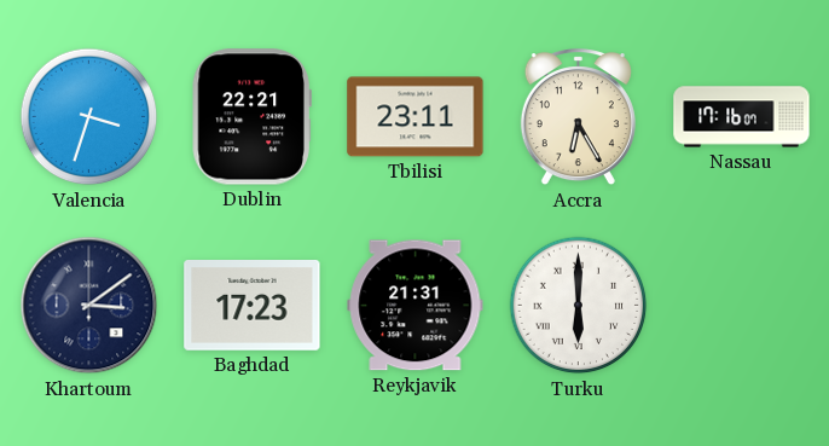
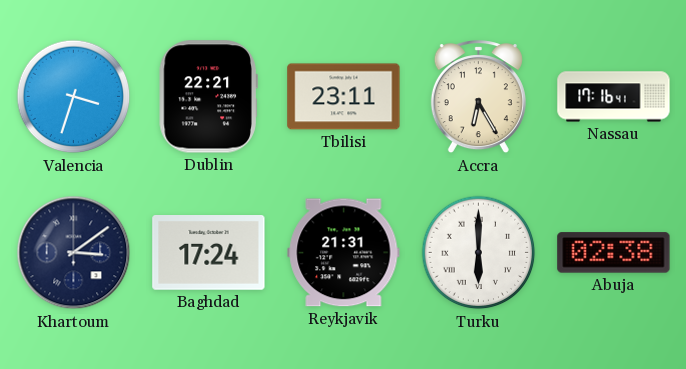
Nassau: 17:16:07 -> 17:16:41
Baghdad: 17:23 -> 17:24
Abuja: none -> 02:38
